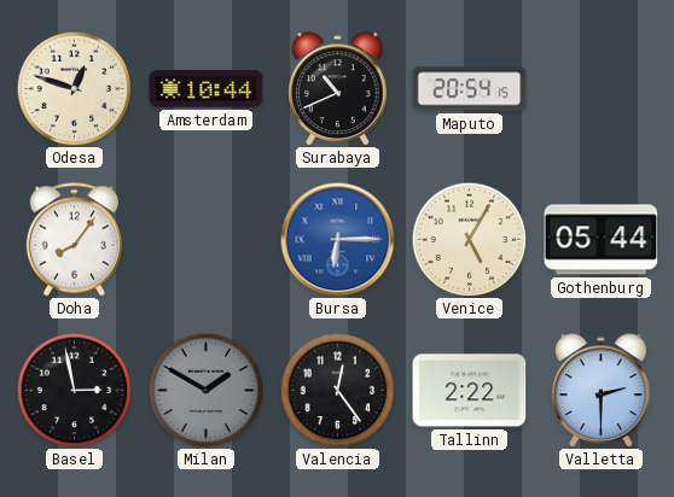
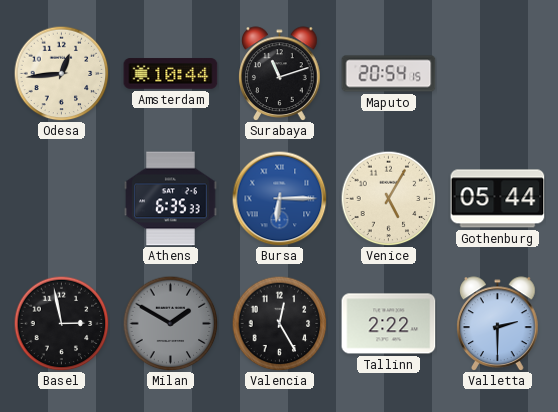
Odesa: 12:48 -> 12:44
Surabaya: 10:41 -> 11:12
Doha: 8:06 -> none
Athens: none -> 6:35
Valencia: 12:24 -> 12:25
